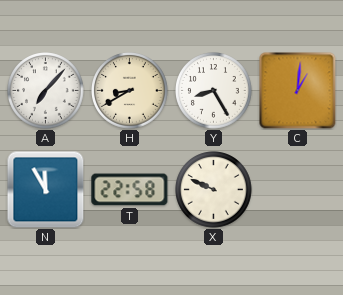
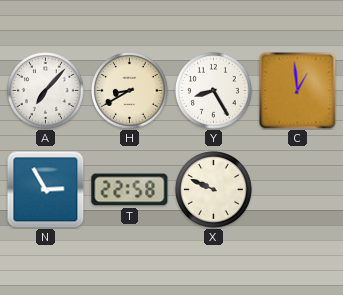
C: 1:01 -> 12:59
N: 11:55 -> 2:55
